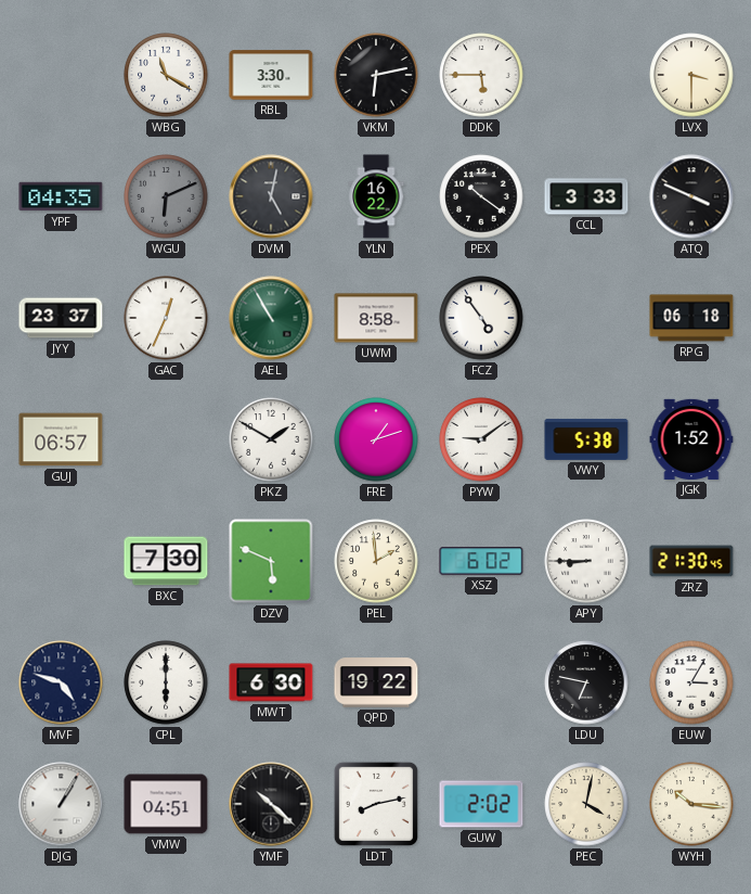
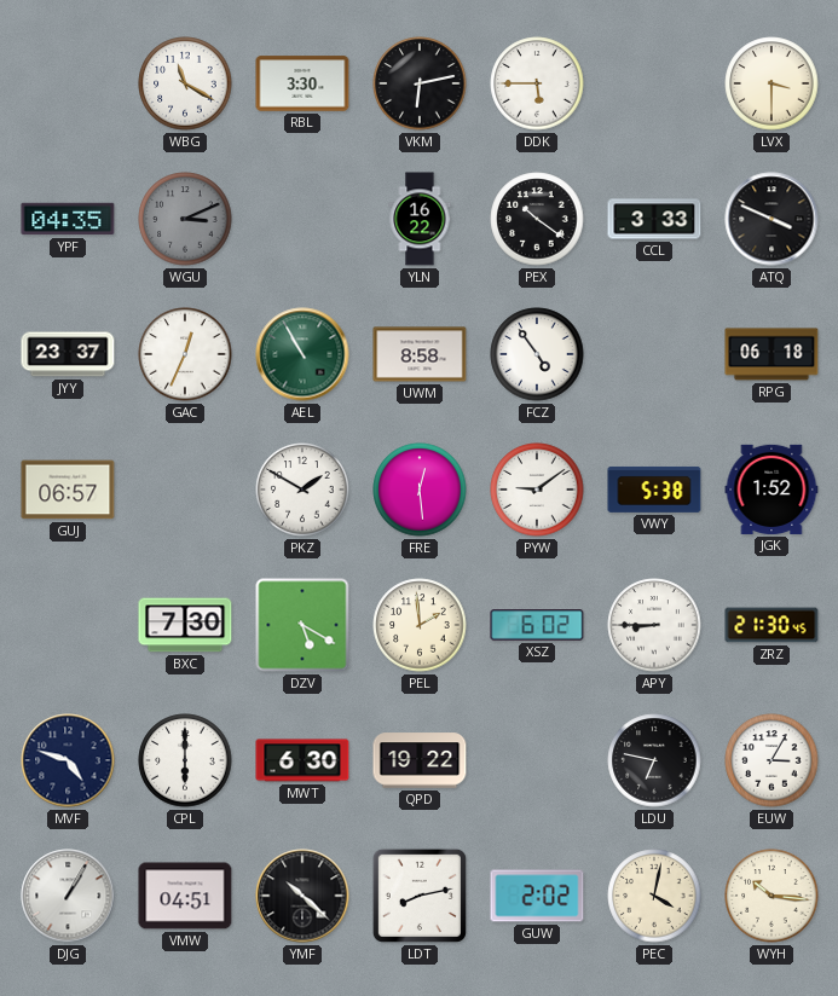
WGU: 6:11 -> 3:11
DVM: 5:02 -> none
FRE: 1:12 -> 12:29
DZV: 5:49 -> 5:20
